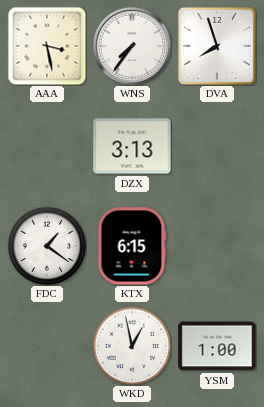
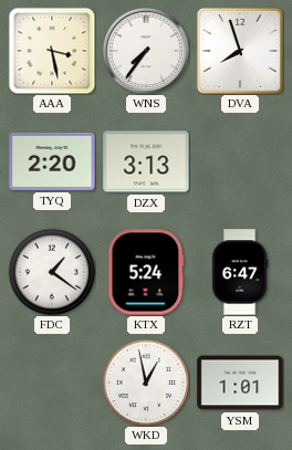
TYQ: none -> 2:20
KTX: 6:15 -> 5:24
RZT: none -> 6:47
YSM: 1:00 -> 1:01
